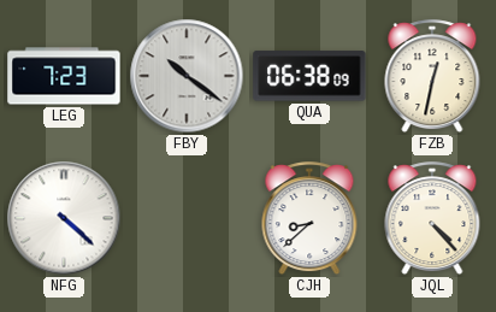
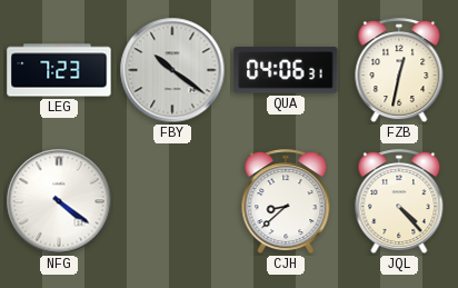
QUA: 06:38 -> 04:06
NFG: 4:22 -> 4:21
